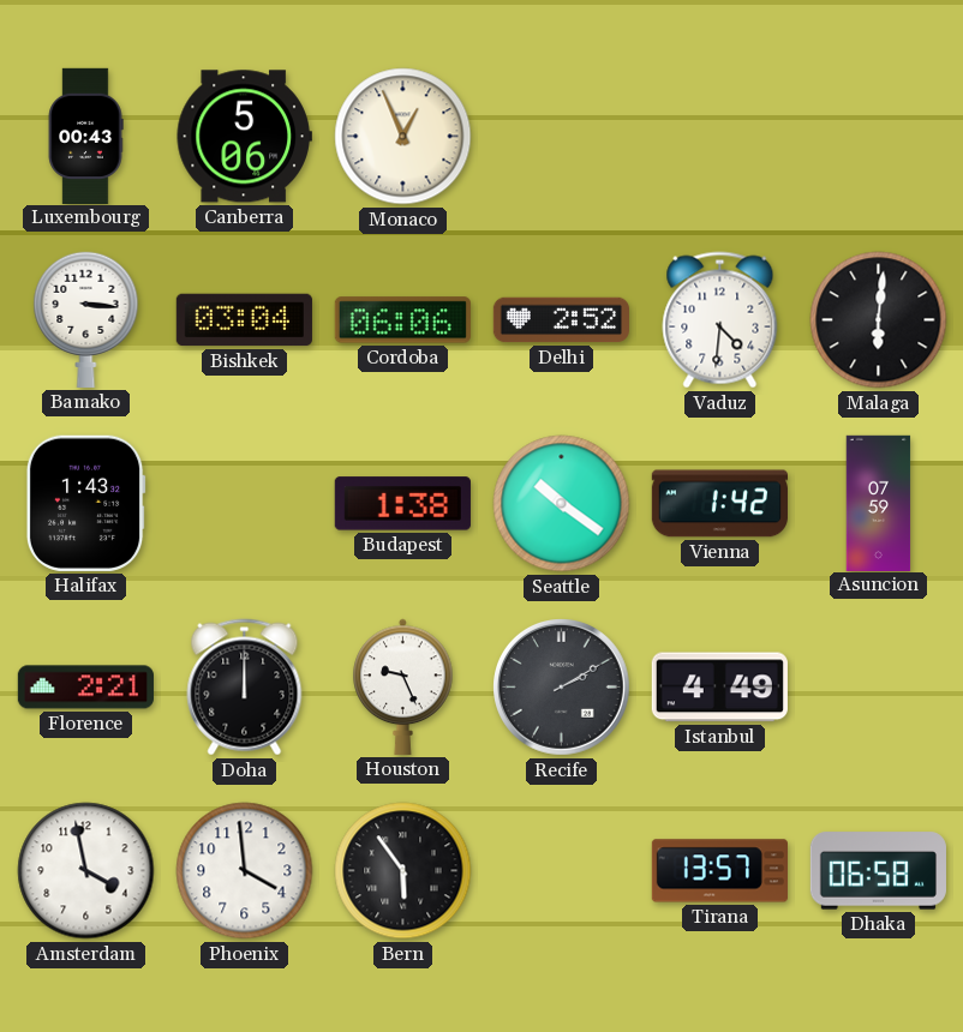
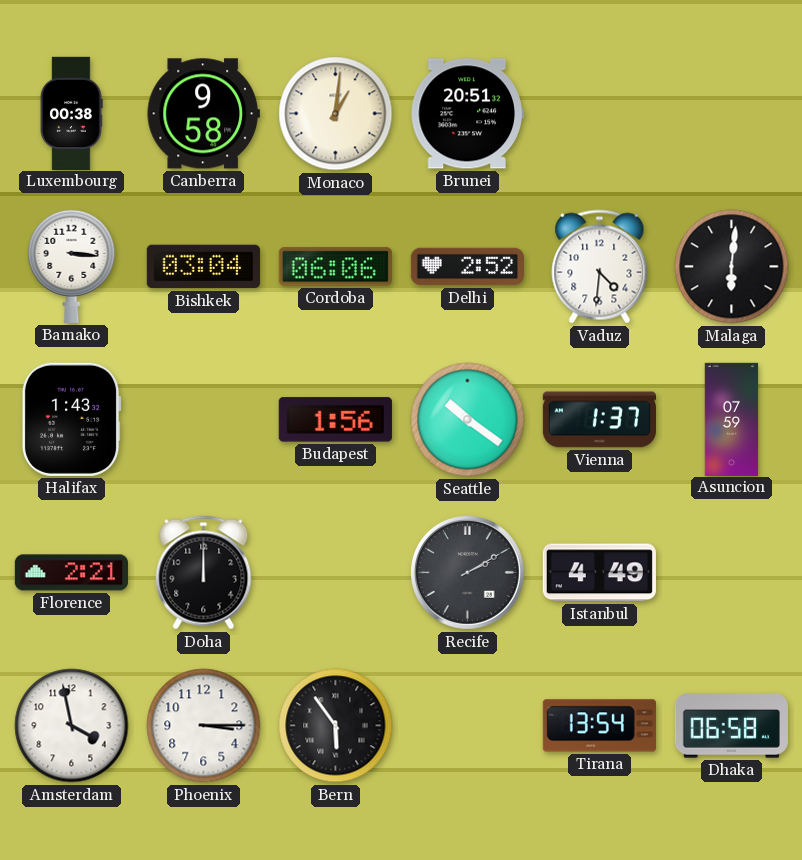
Luxembourg: 00:43 -> 00:38
Canberra: 5:06 -> 9:58
Monaco: 12:56 -> 1:01
Brunei: none -> 20:51
Budapest: 1:38 -> 1:56
Vienna: 1:42 -> 1:37
Houston: 9:26 -> none
Phoenix: 3:59 -> 3:15
Tirana: 13:57 -> 13:54
